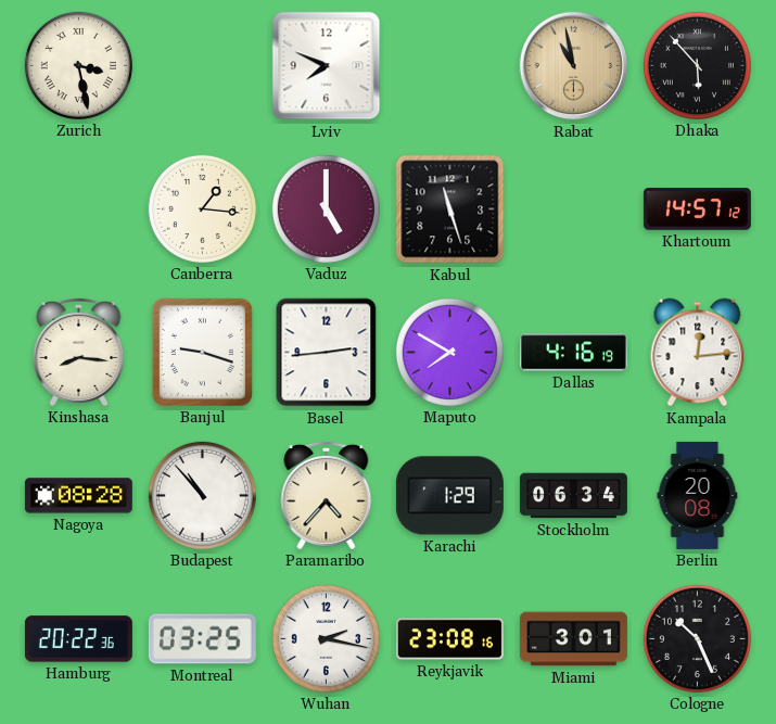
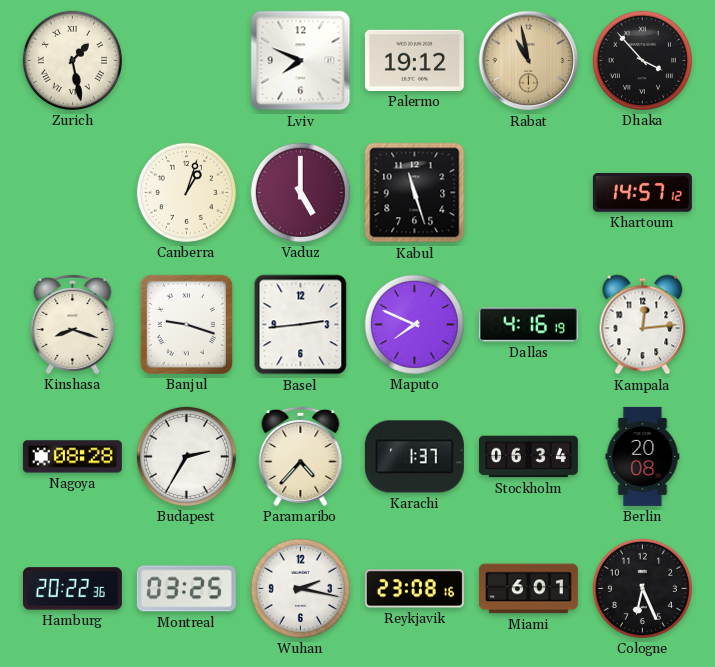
Zurich: 3:28 -> 1:28
Palermo: none -> 19:12
Dhaka: 5:53 -> 3:53
Canberra: 1:16 -> 1:03
Kinshasa: 8:16 -> 8:18
Maputo: 7:50 -> 7:49
Budapest: 10:53 -> 2:35
Karachi: 1:29 -> 1:37
Miami: 3:01 -> 6:01
Cologne: 10:26 -> 6:26
